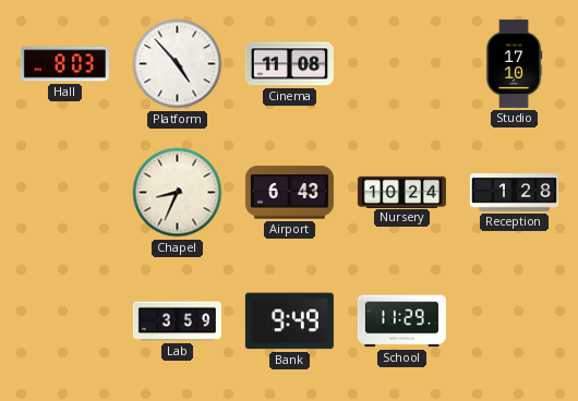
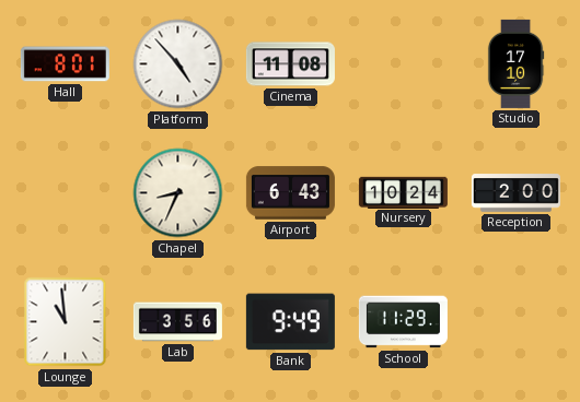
Hall: 8:03 -> 8:01
Reception: 1:28 -> 2:00
Lounge: none -> 10:59
Lab: 3:59 -> 3:56
